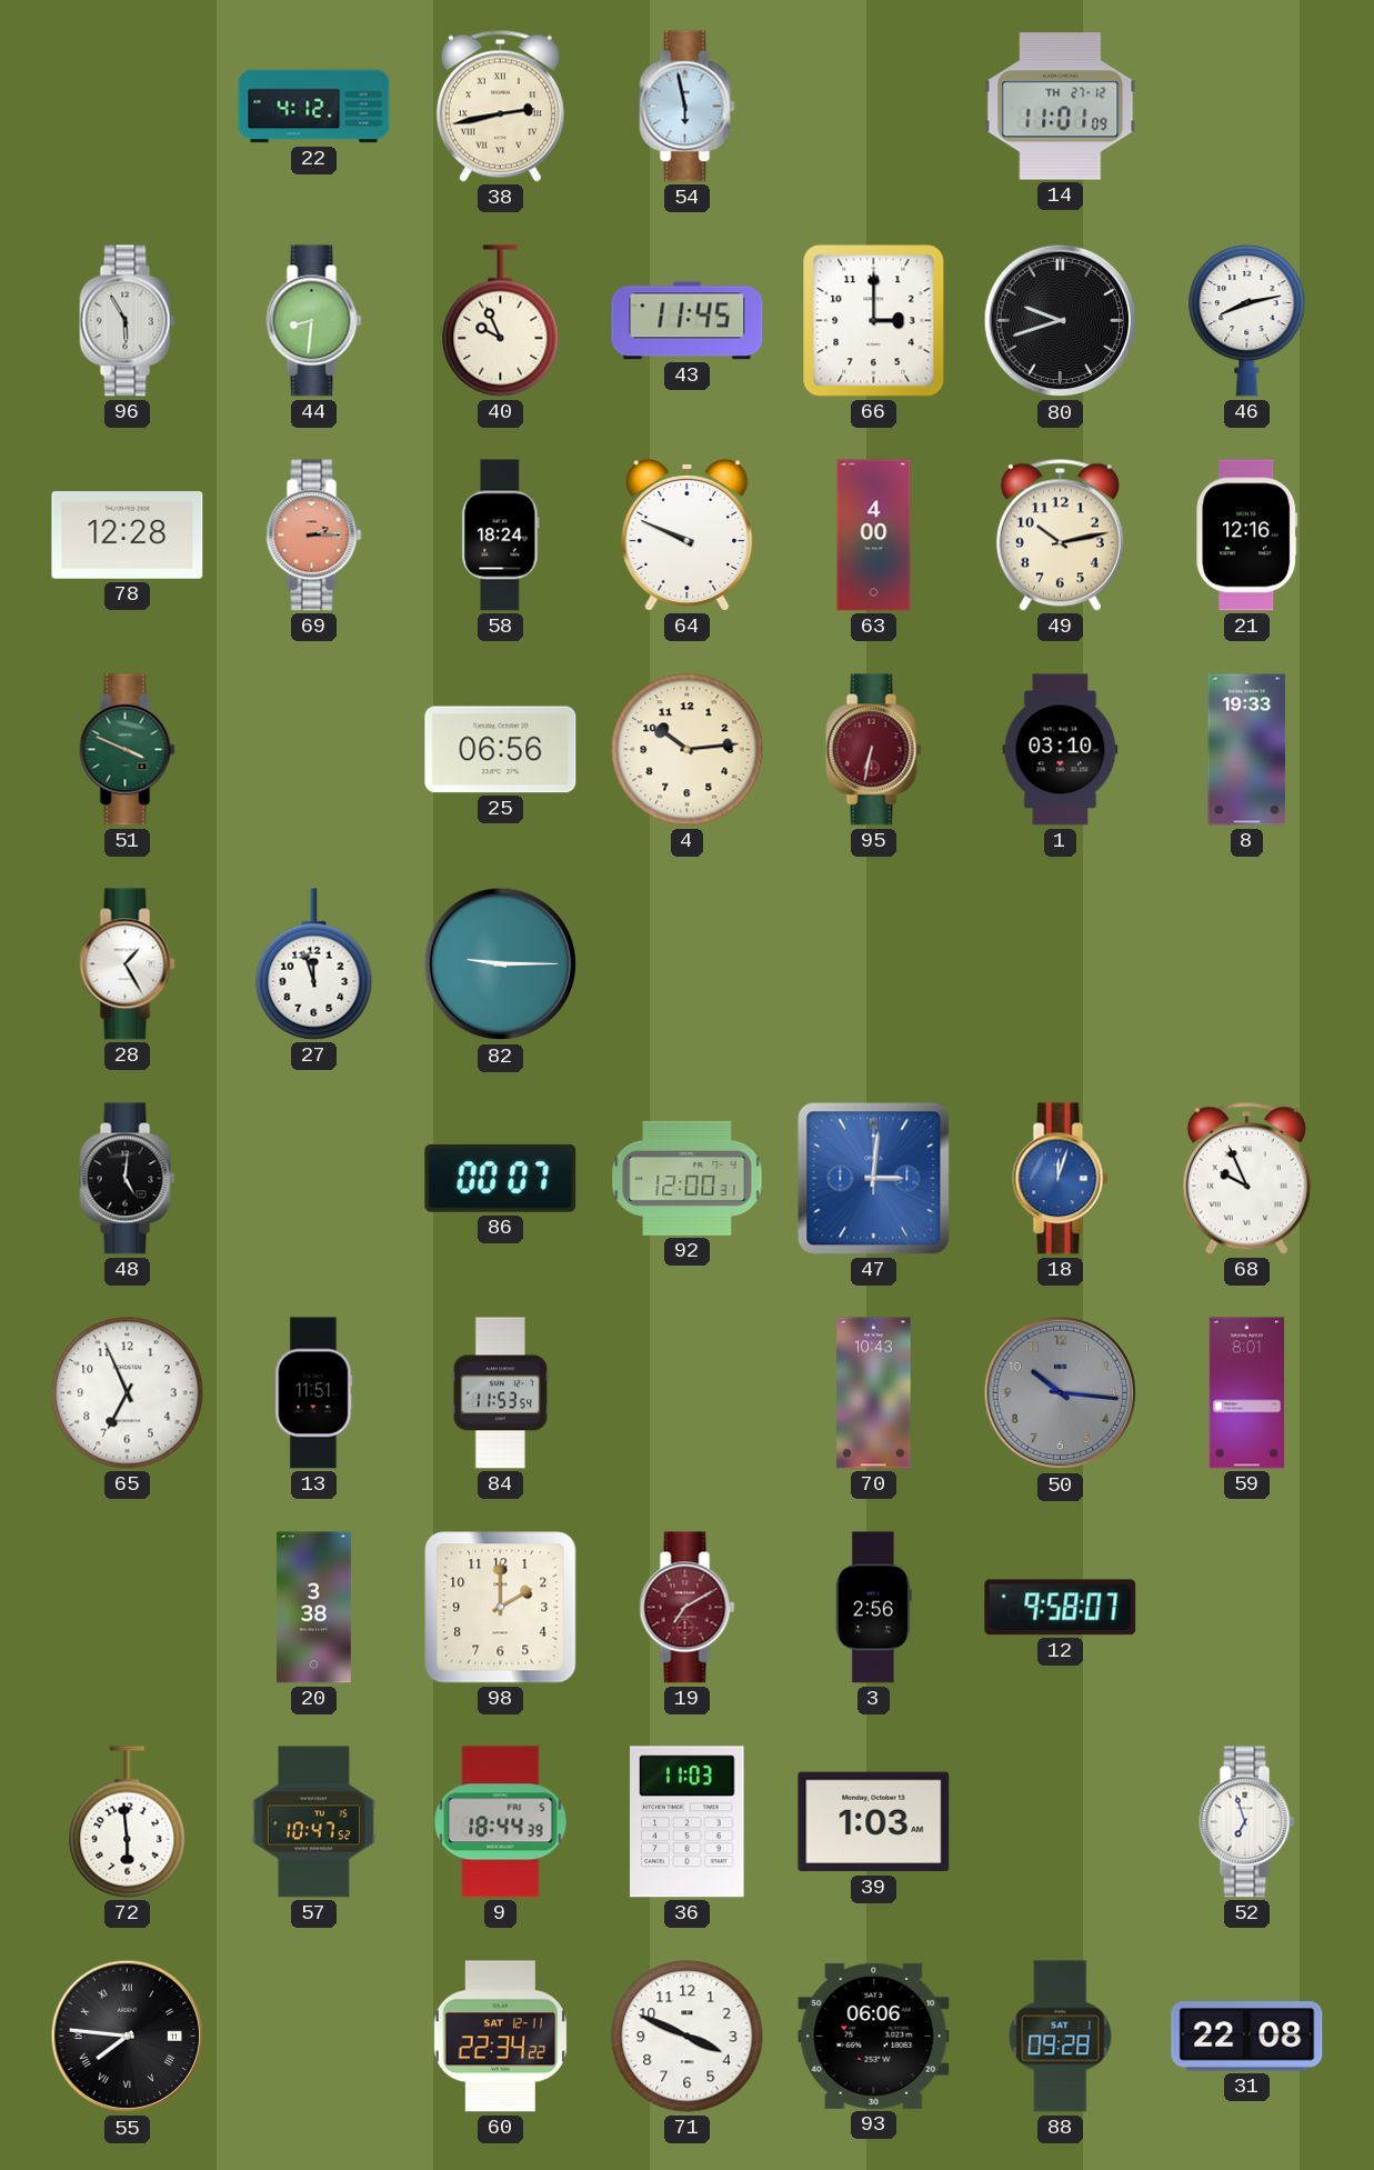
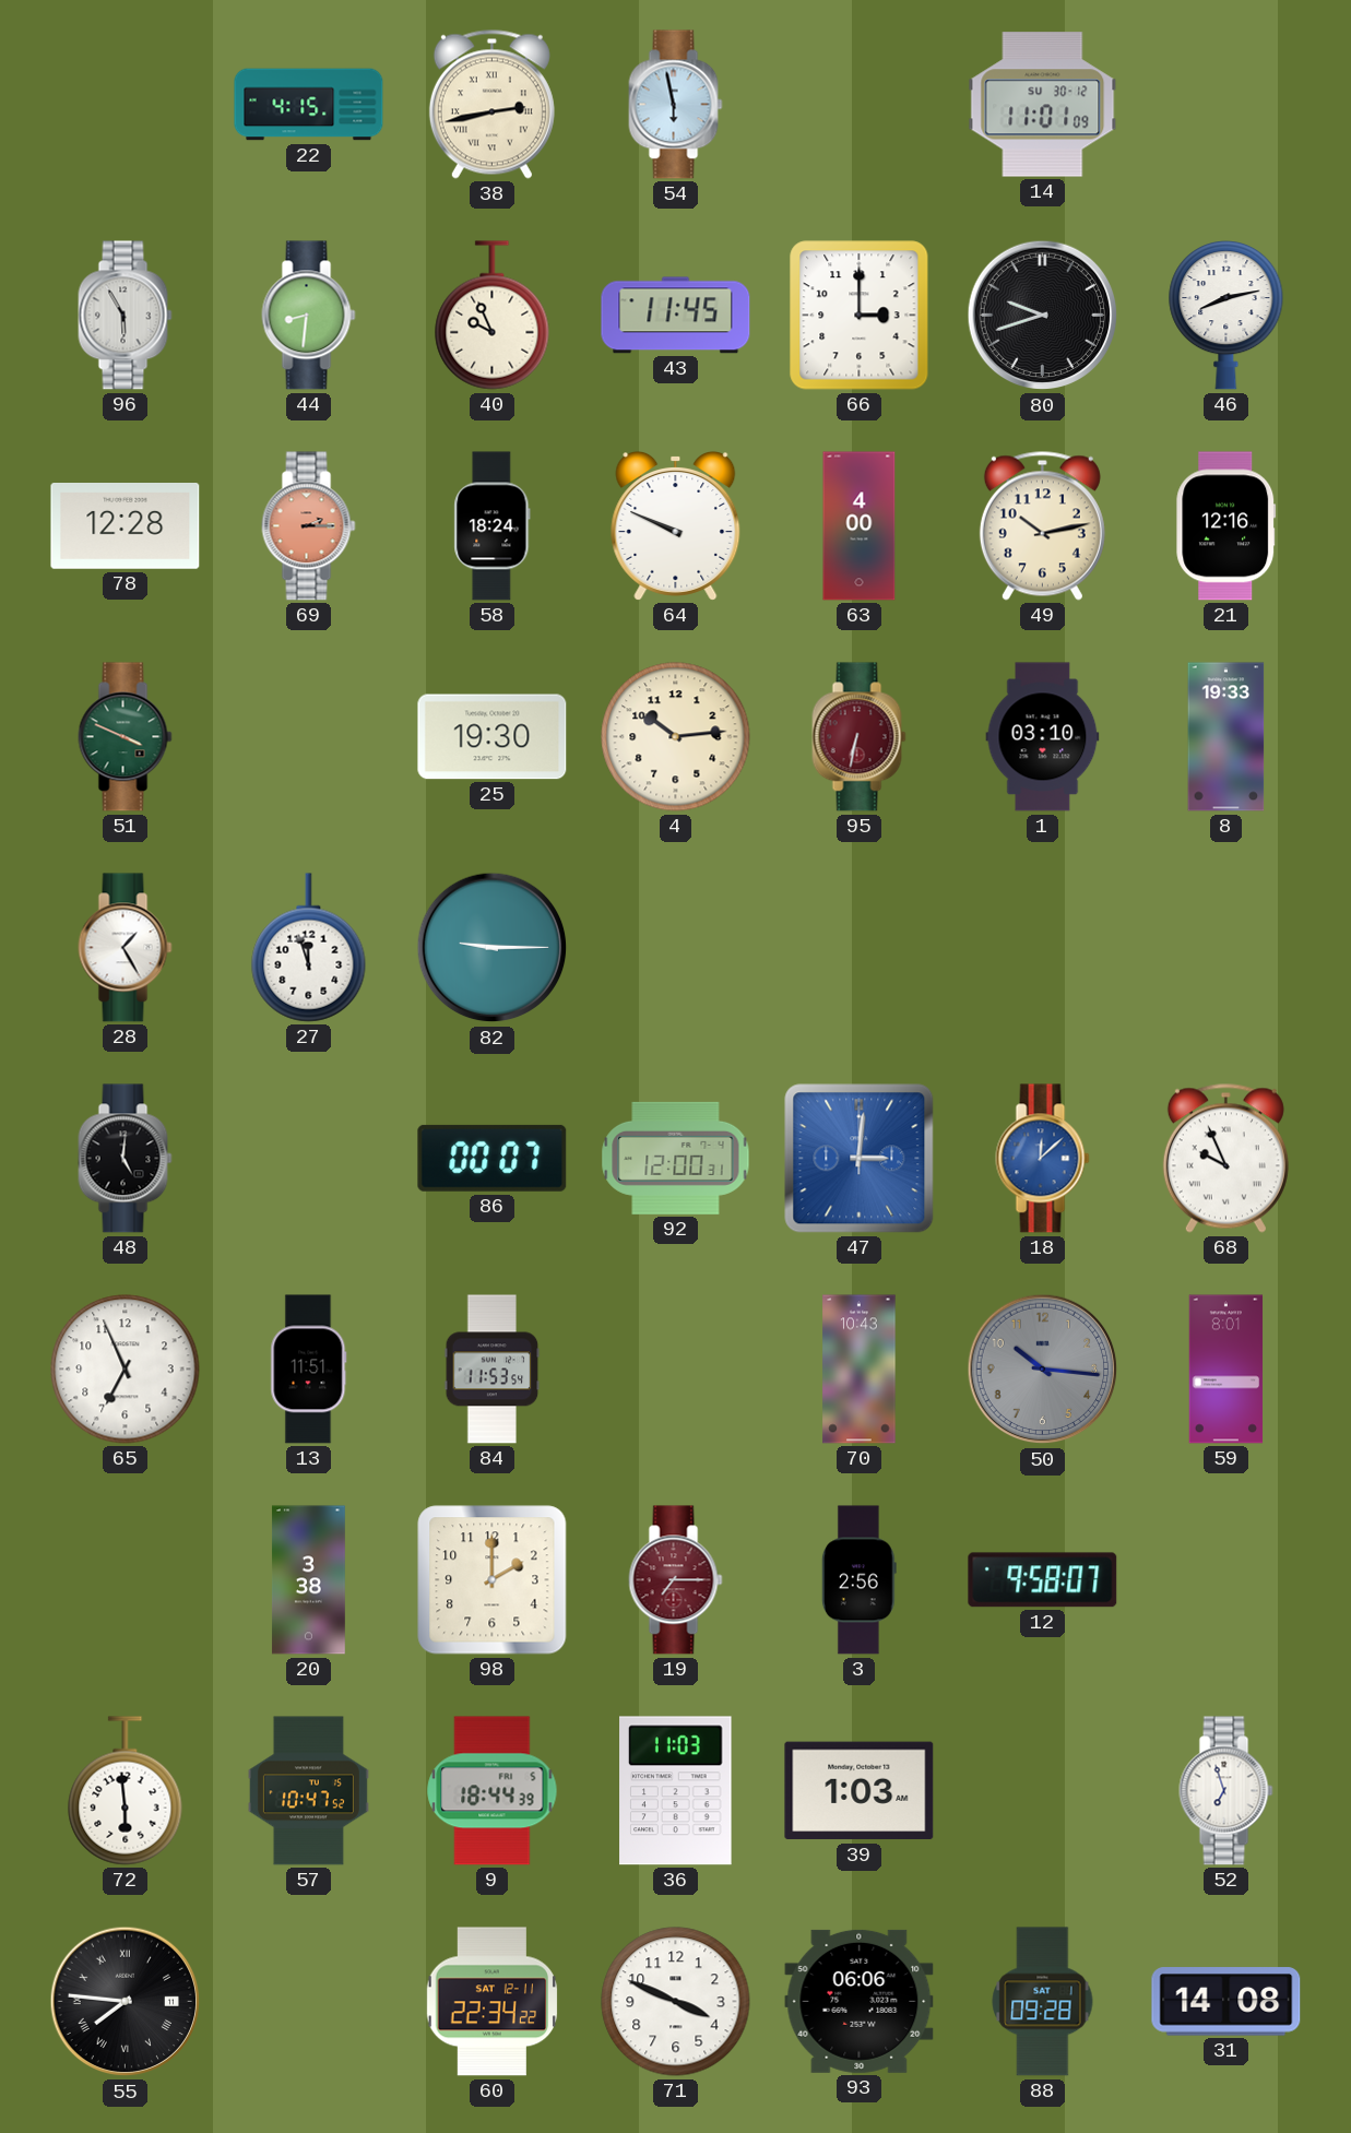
22: 4:12 -> 4:15
14 date: TH 27-12 -> SU 30-12
25: 06:56 -> 19:30
18: 12:03 -> 12:08
19: 7:10 -> 7:15
31: 22:08 -> 14:08
